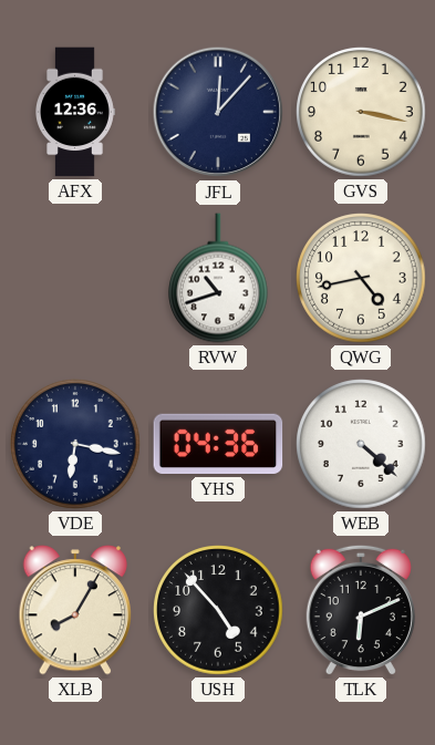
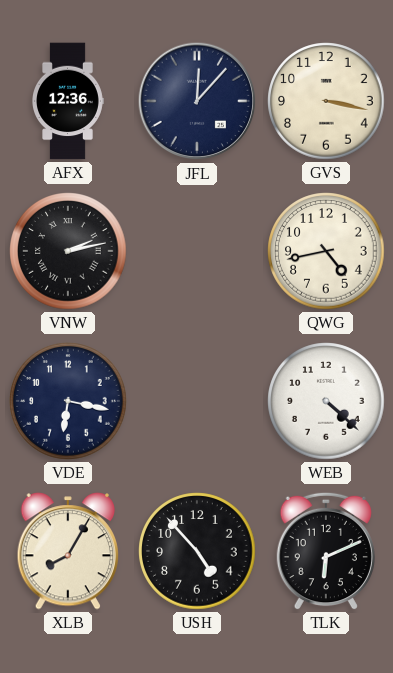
VNW: none -> 2:13
RVW: 10:42 -> none
YHS: 04:36 -> none
